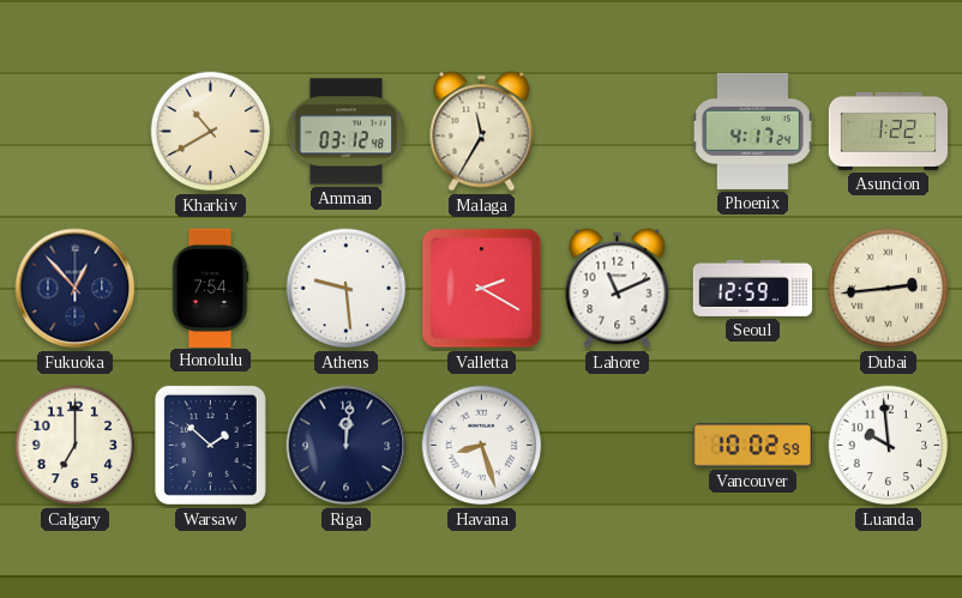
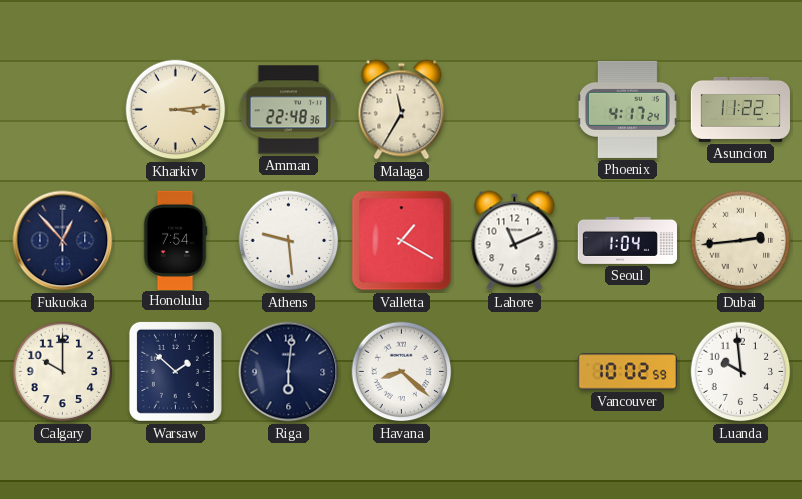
Kharkiv: 10:40 -> 3:14
Amman: 03:12 -> 22:48
Asuncion: 1:22 -> 11:22
Valletta: 2:20 -> 1:20
Seoul: 12:59 -> 1:04
Calgary: 7:00 -> 10:00
Riga: 12:01 -> 6:01
Havana: 8:27 -> 8:22
